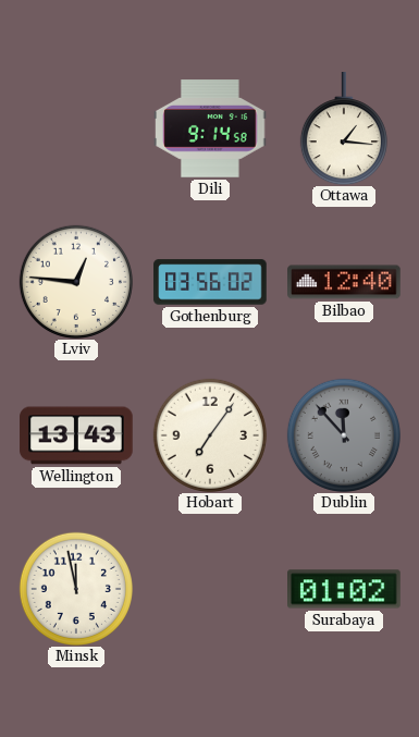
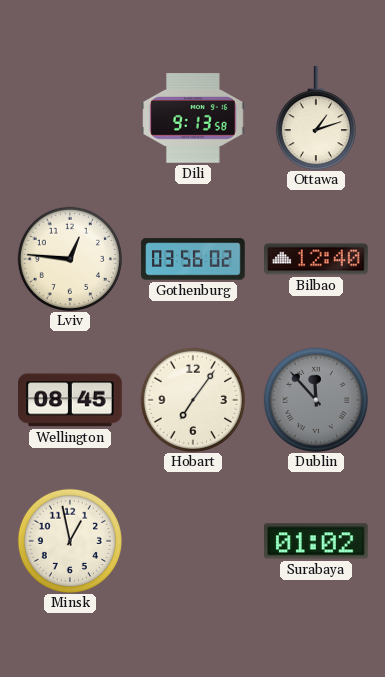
Dili: 9:14 -> 9:13
Ottawa: 1:16 -> 1:12
Wellington: 13:43 -> 08:45
Minsk: 11:58 -> 12:58
